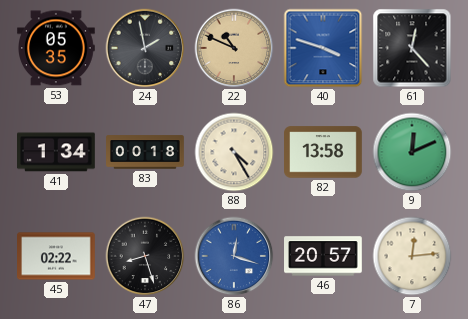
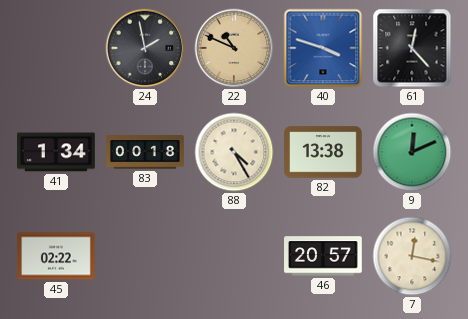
53: 05:35 -> none
82: 13:58 -> 13:38
47: 8:27 -> none
86: 12:18 -> none
7: 12:14 -> 12:17
